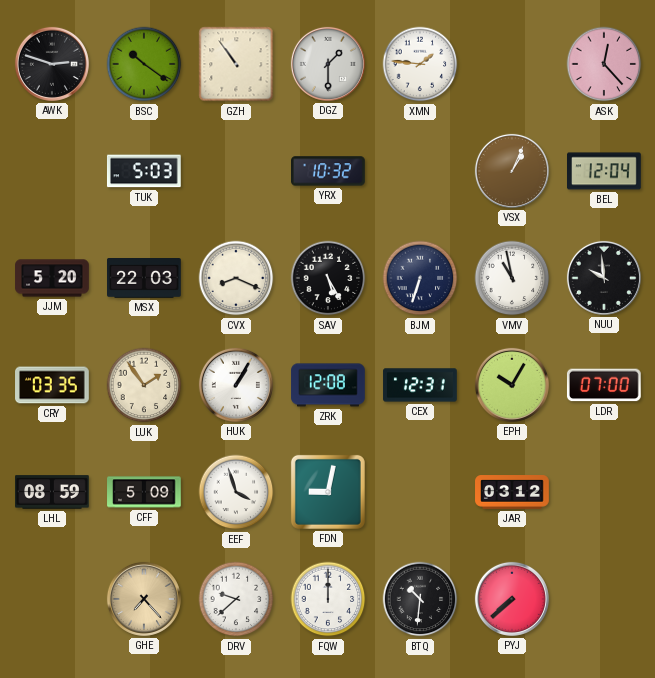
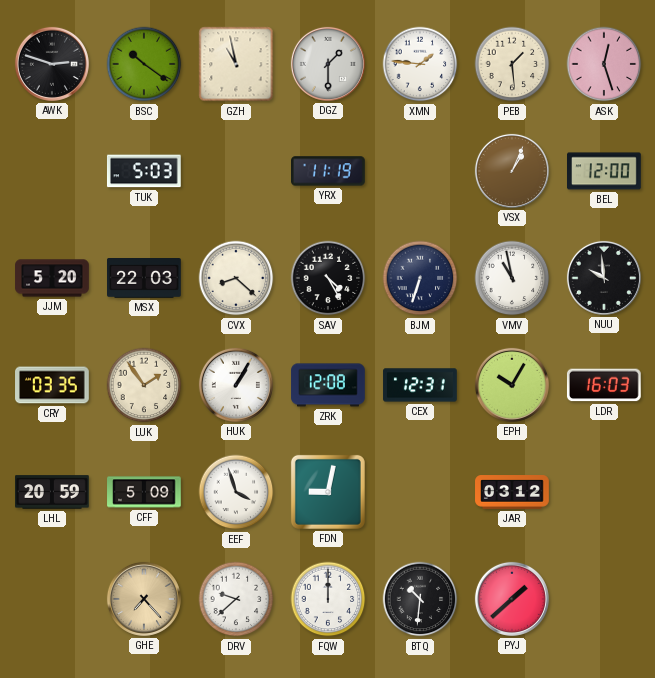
GZH: 10:54 -> 10:58
PEB: none -> 1:29
ASK: 12:23 -> 12:27
YRX: 10:32 -> 11:19
BEL: 12:04 -> 12:00
CVX: 8:19 -> 8:22
SAV: 5:25 -> 4:25
LDR: 07:00 -> 16:03
LHL: 08:59 -> 20:59
PYJ: 7:38 -> 1:38
